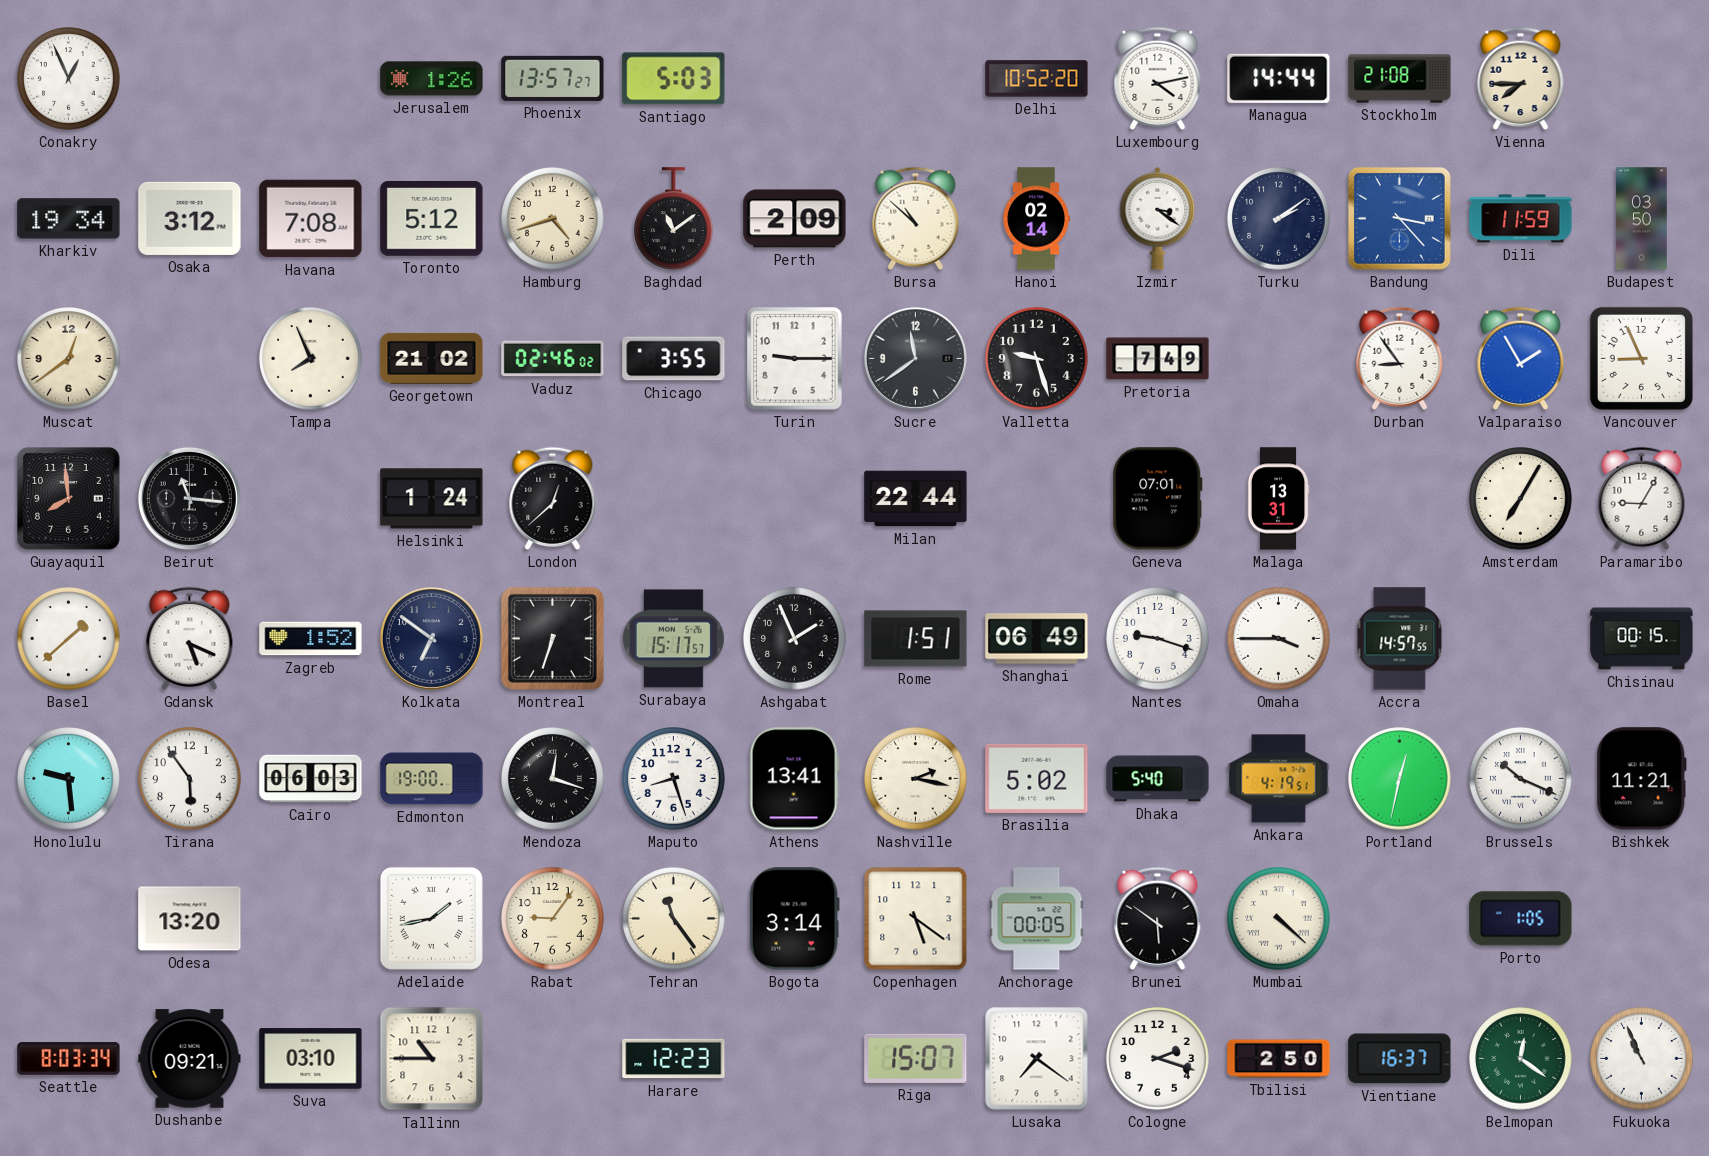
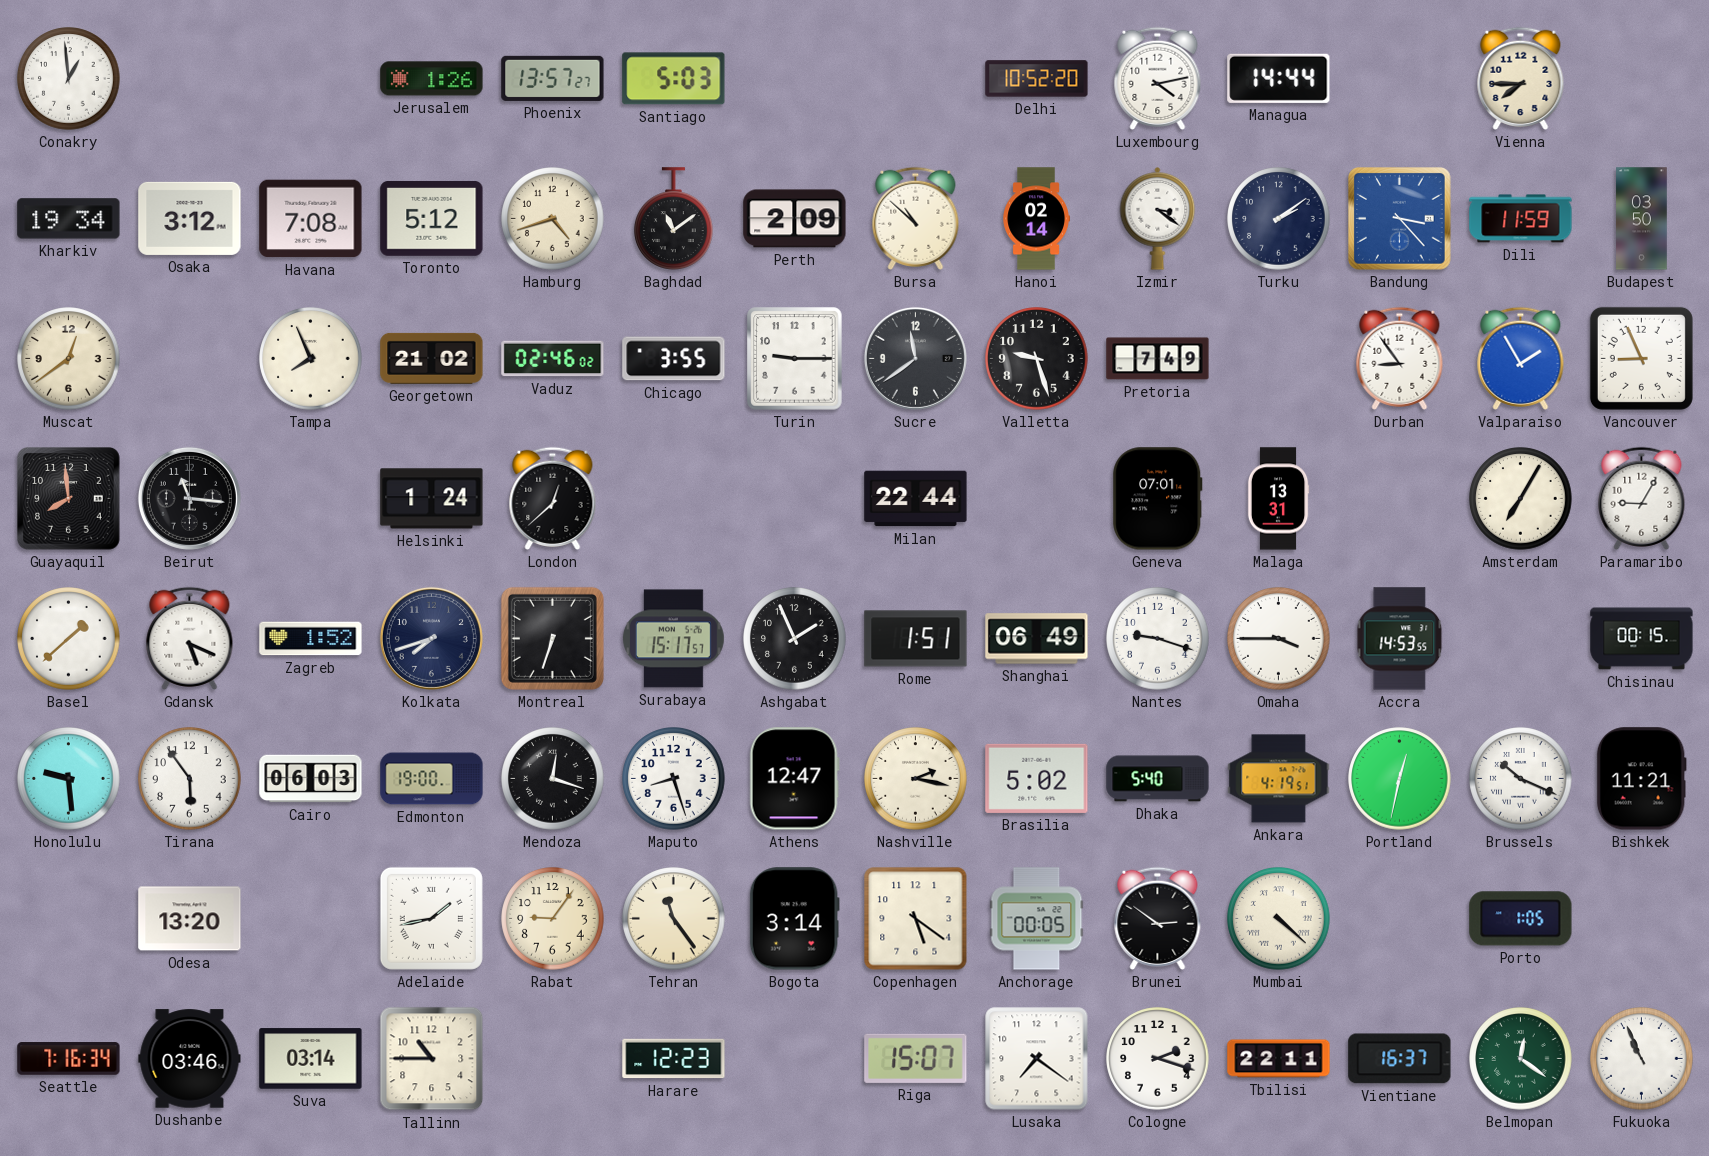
Conakry: 12:56 -> 12:59
Stockholm: 21:08 -> none
Kolkata: 6:51 -> 7:42
Accra: 14:57 -> 14:53
Athens: 13:41 -> 12:47
Brunei: 5:51 -> 2:51
Seattle: 8:03 -> 7:16
Dushanbe: 09:21 -> 03:46
Suva: 03:10 -> 03:14
Tbilisi: 2:50 -> 22:11
